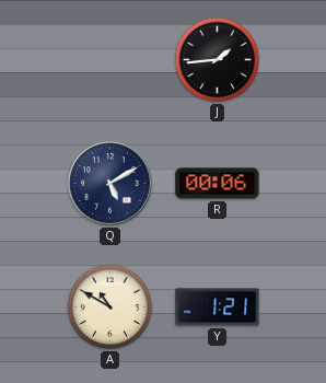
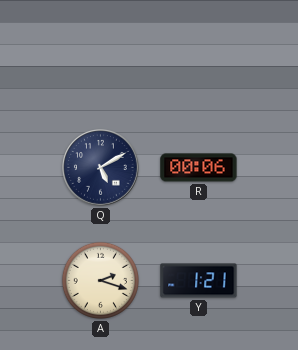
J: 1:44 -> none
A: 10:50 -> 2:18
